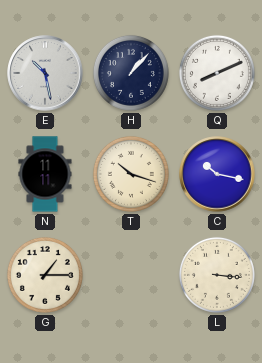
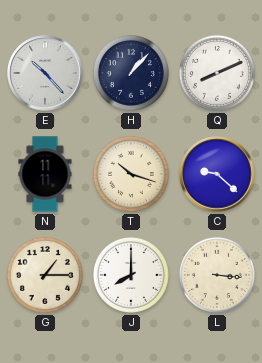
E: 10:28 -> 10:23
C: 10:17 -> 9:22
J: none -> 8:00
